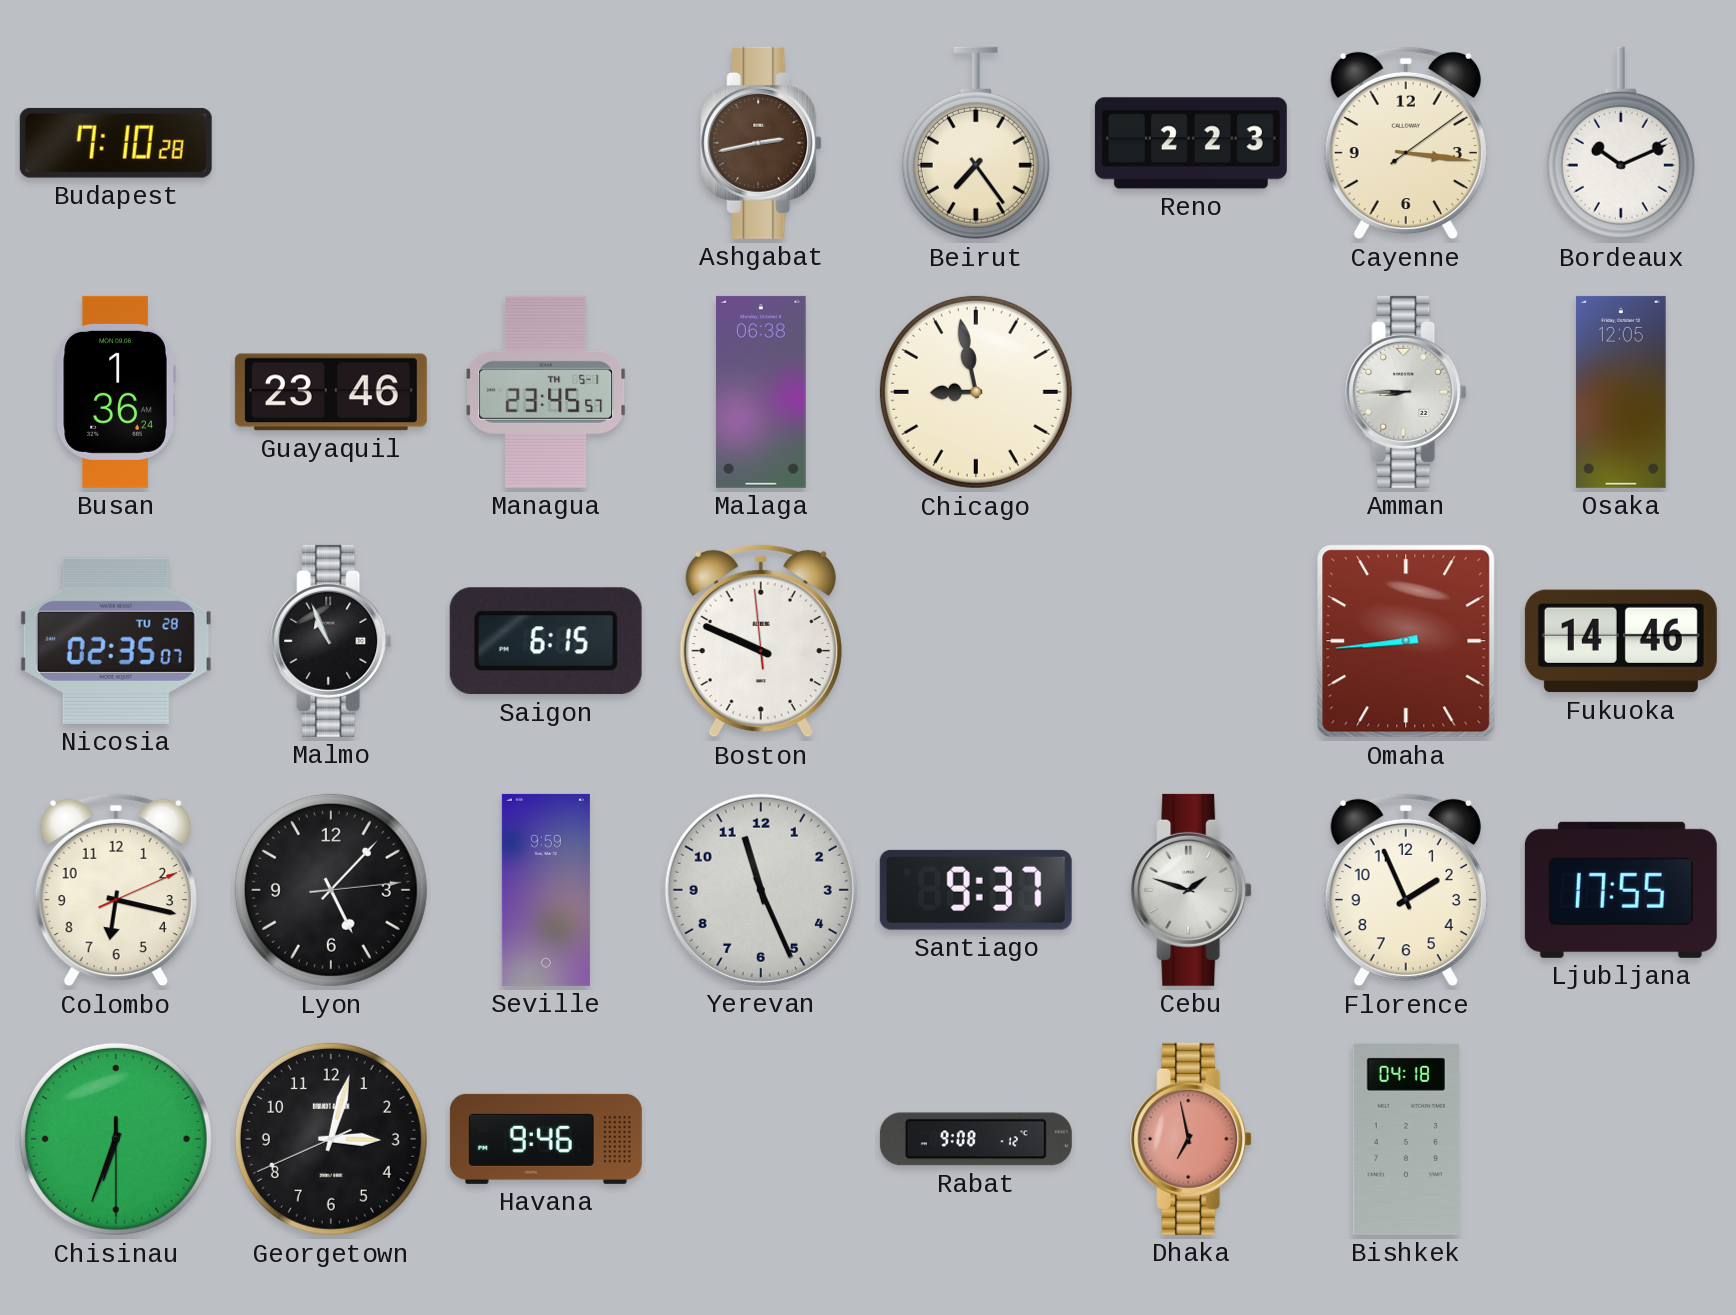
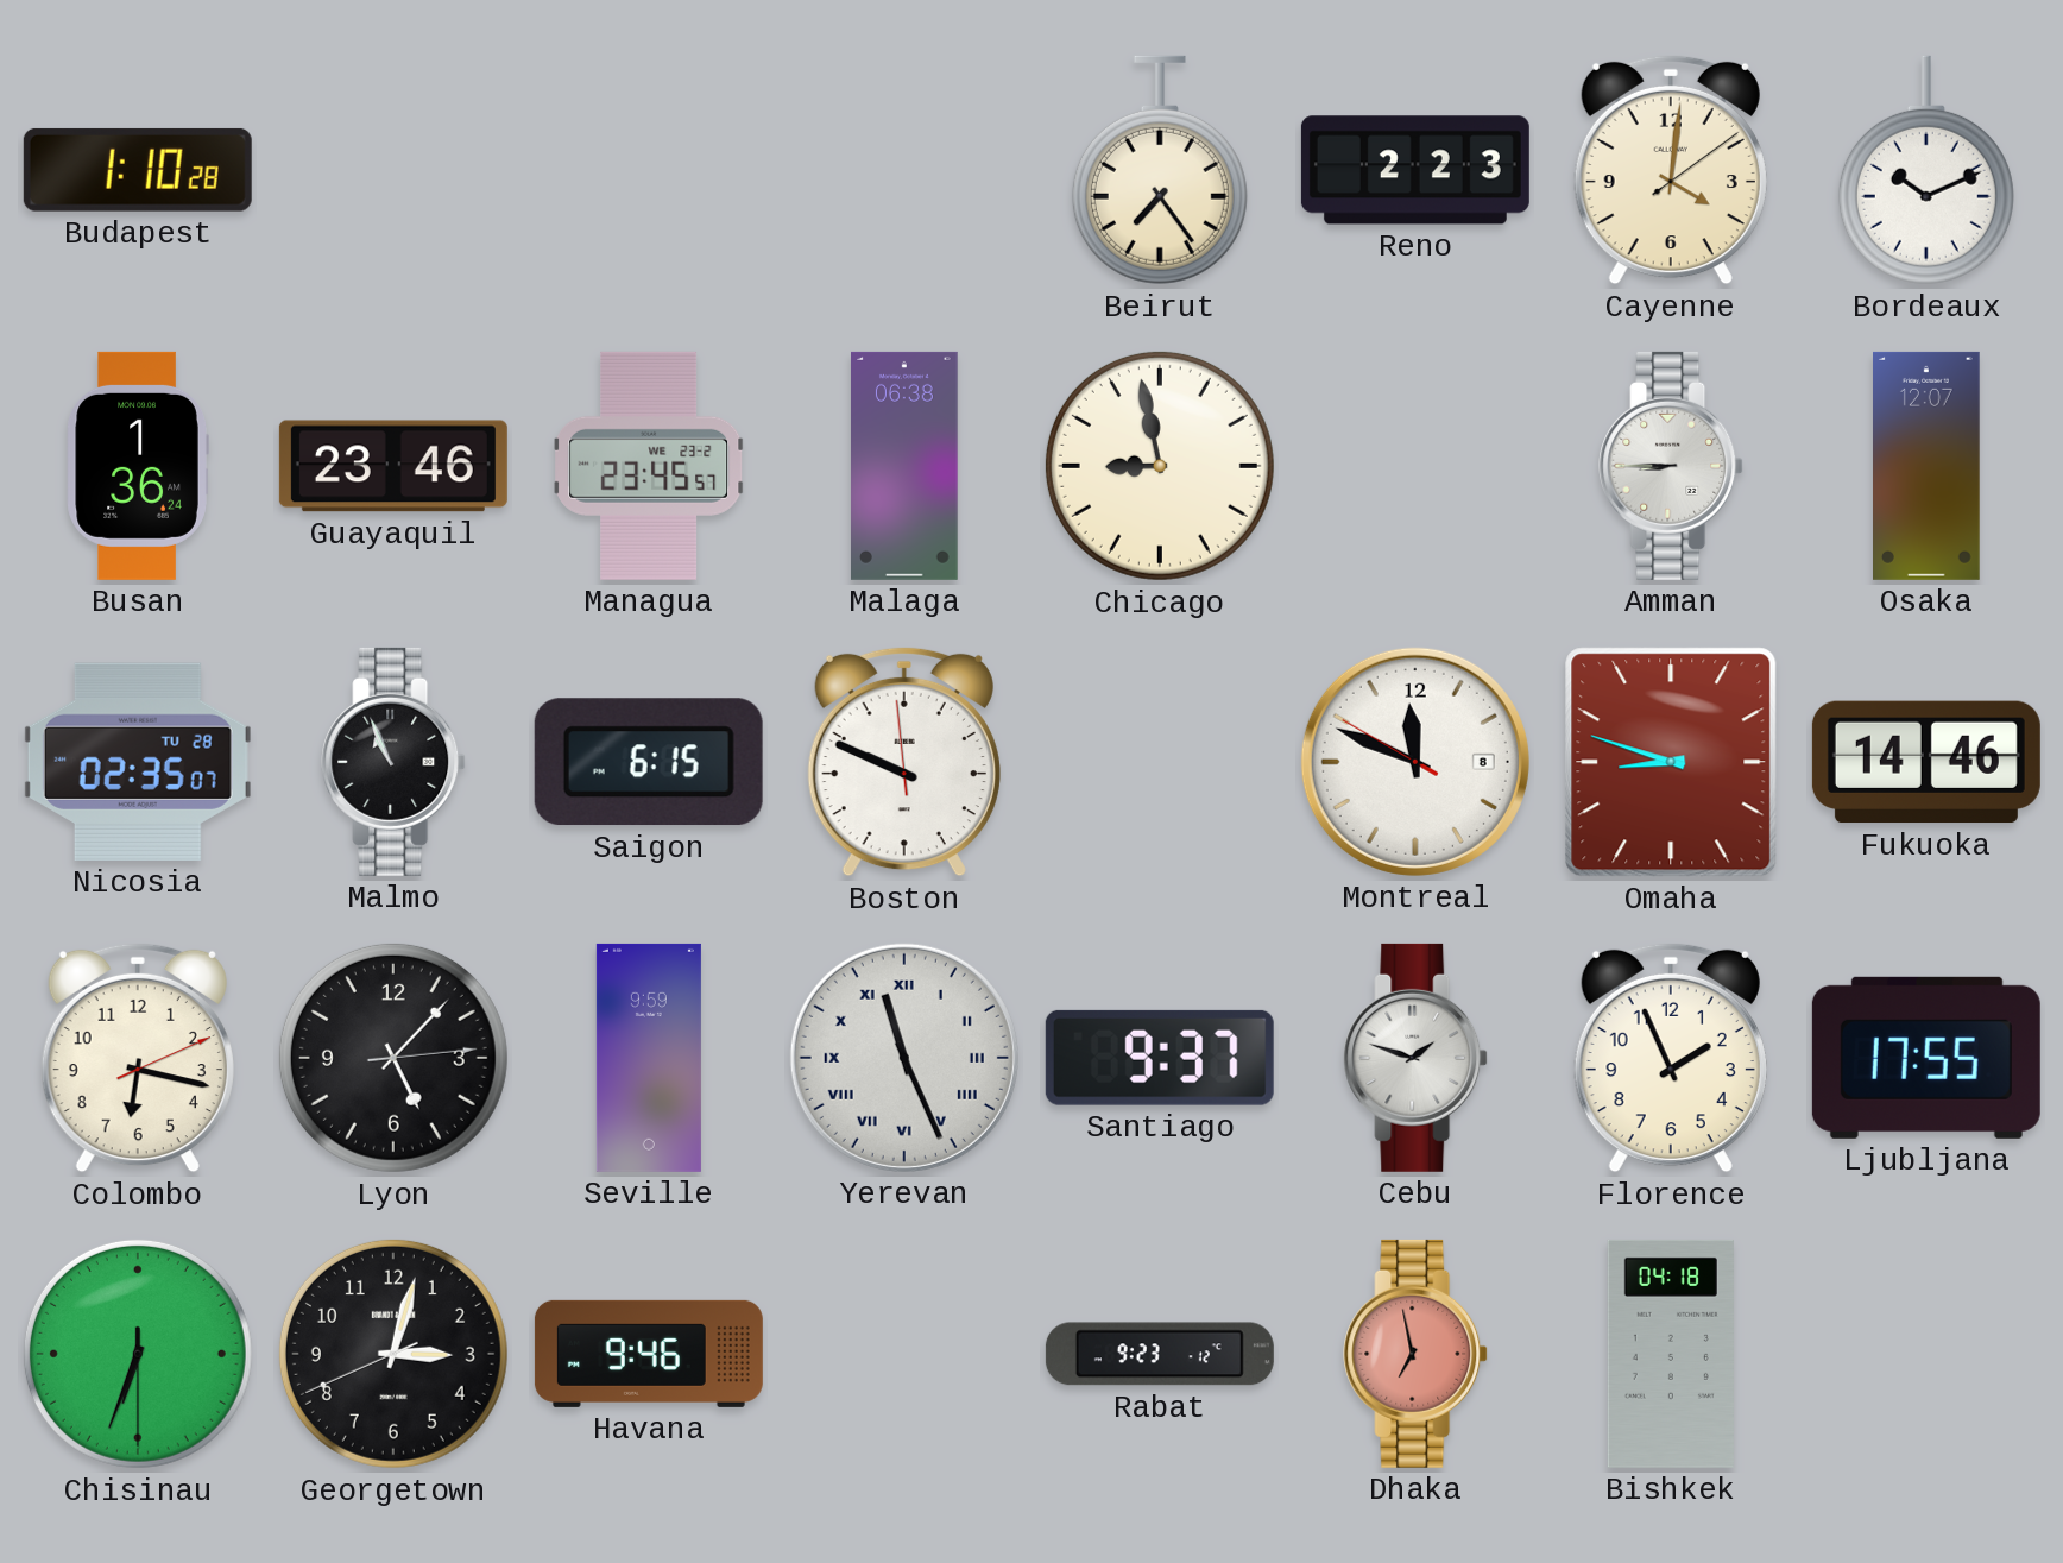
Budapest: 7:10 -> 1:10
Ashgabat: 2:43 -> none
Cayenne: 3:16 -> 4:01
Managua date: TH 5-1 -> WE 23-2
Osaka: 12:05 -> 12:07
Montreal: none -> 11:48
Omaha: 8:44 -> 8:48
Yerevan numerals: Arabic -> Roman
Rabat: 9:08 -> 9:23
